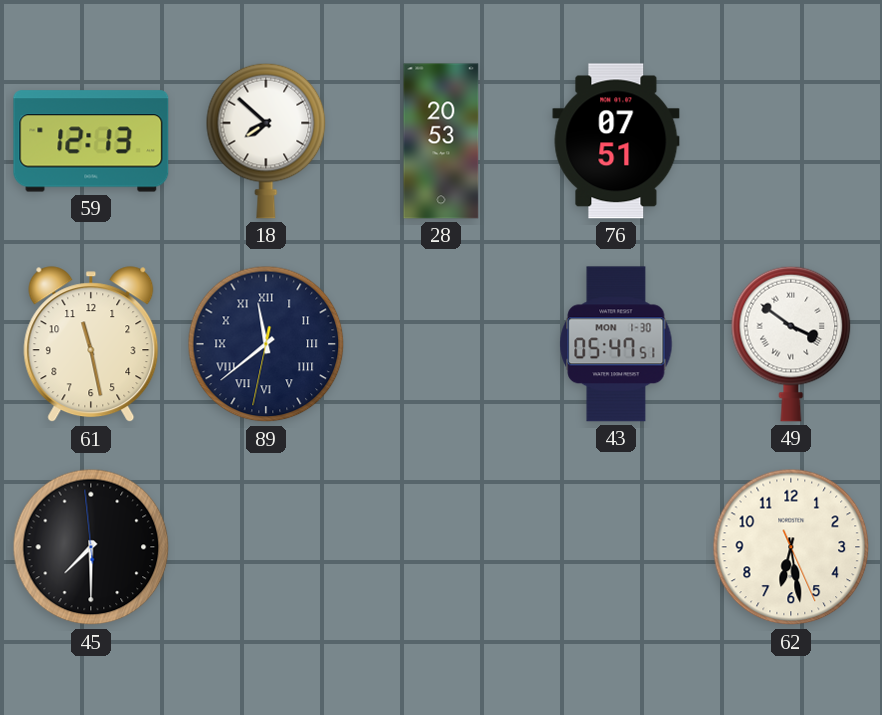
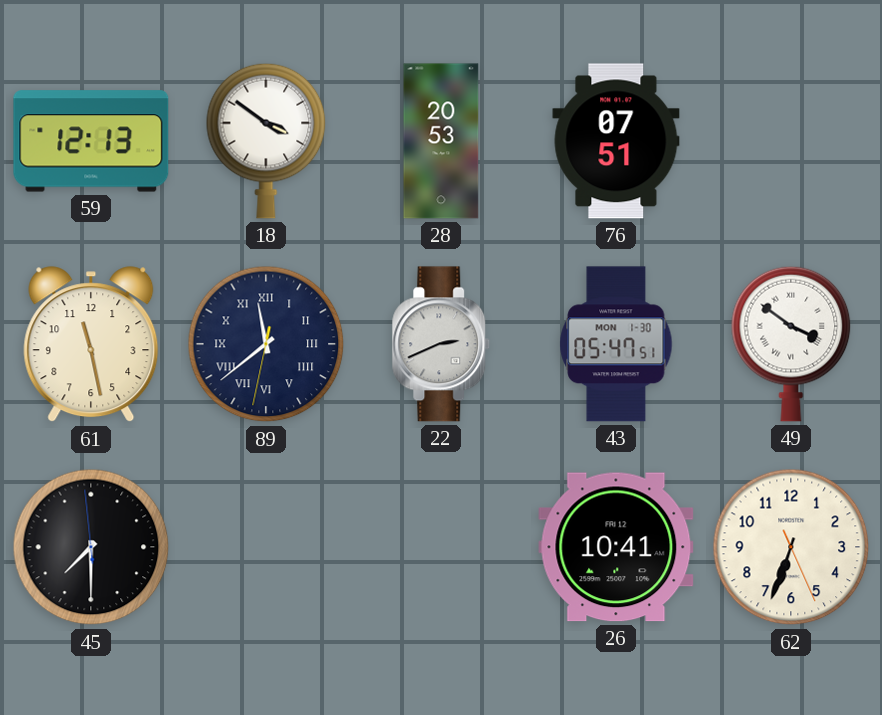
18: 7:52 -> 3:51
22: none -> 2:41
26: none -> 10:41
62: 6:28 -> 6:33
